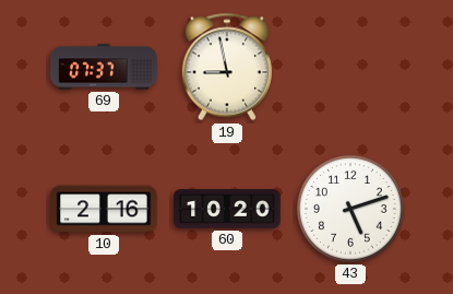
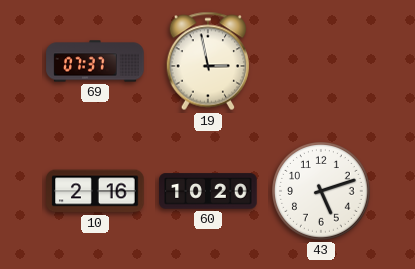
19: 8:58 -> 2:58
